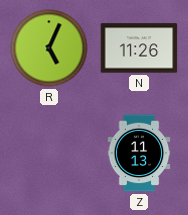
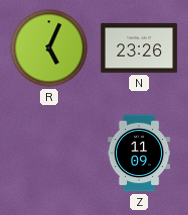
N: 11:26 -> 23:26
Z: 11:13 -> 11:09
